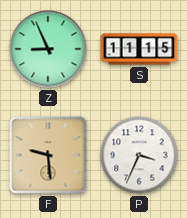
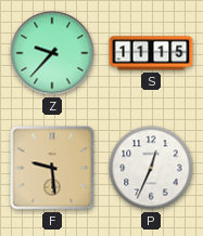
Z: 8:56 -> 9:37
P: 3:34 -> 12:34
